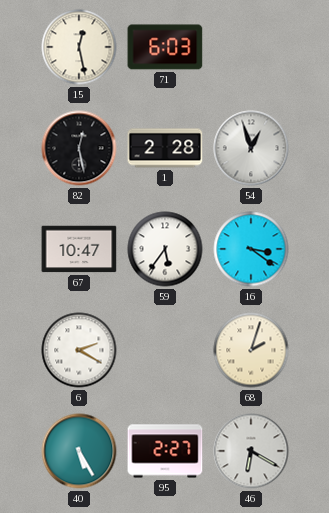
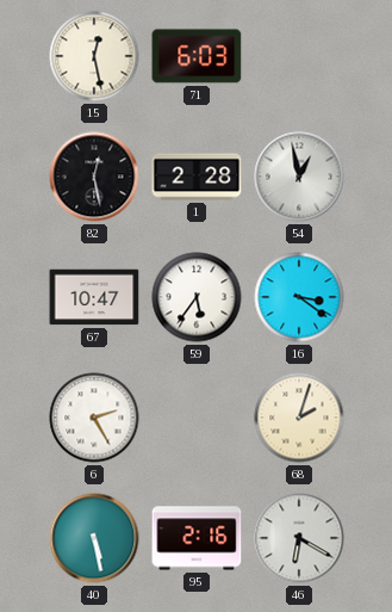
54: 12:57 -> 12:58
6: 2:20 -> 2:25
40: 5:25 -> 5:28
95: 2:27 -> 2:16
